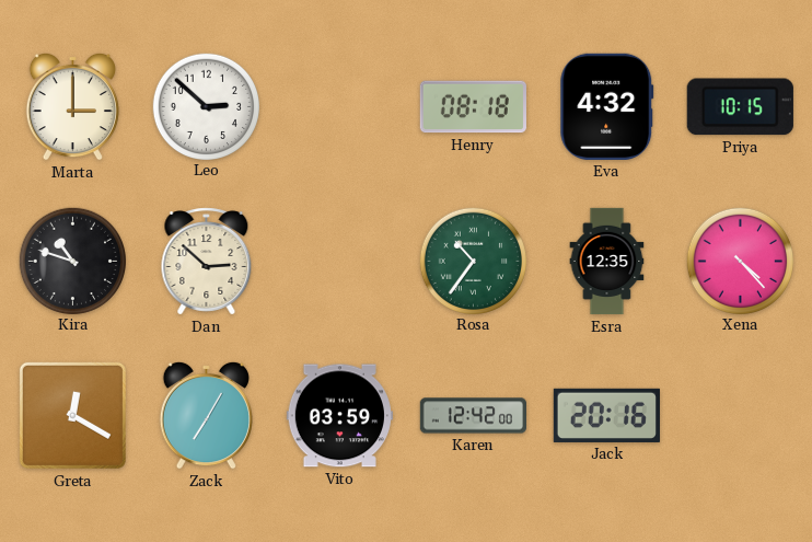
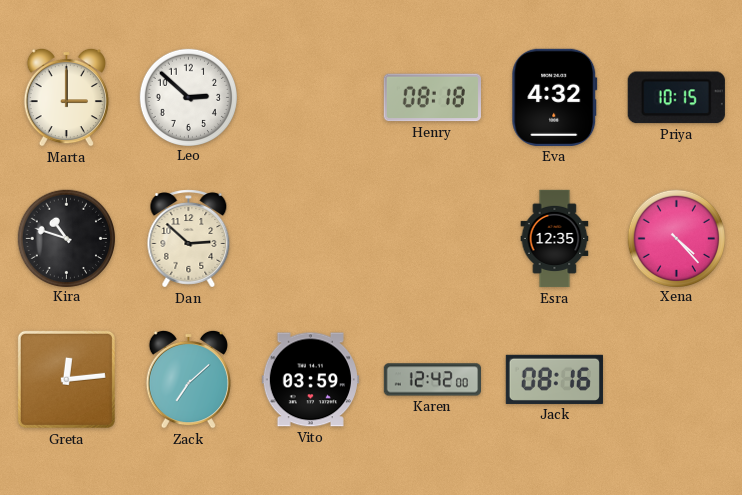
Rosa: 10:36 -> none
Greta: 12:20 -> 12:14
Zack: 7:05 -> 7:08
Jack: 20:16 -> 08:16
